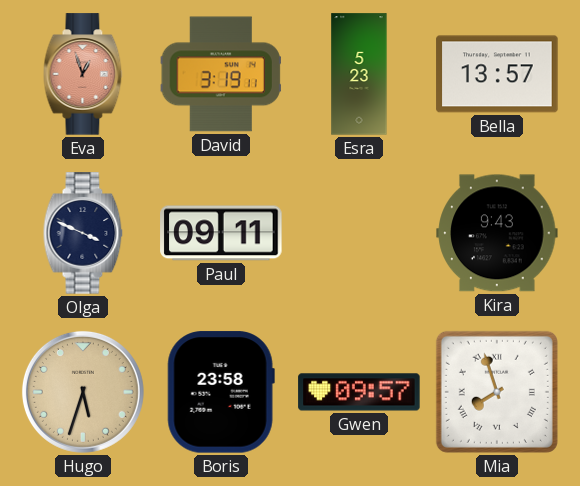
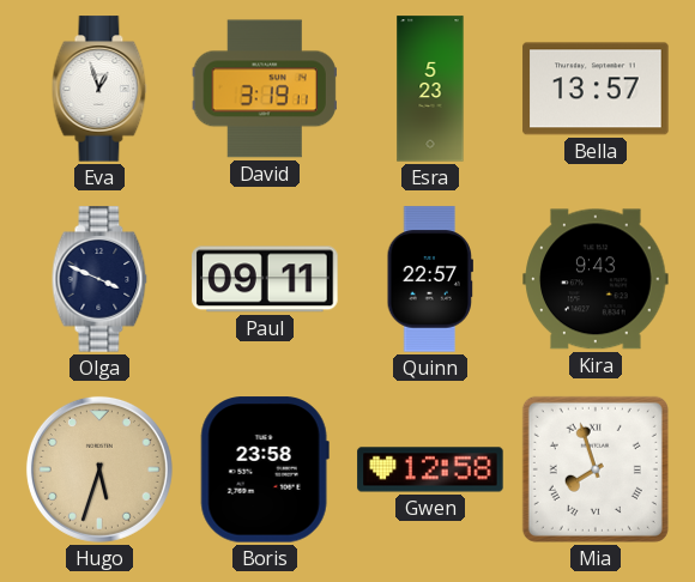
Eva dial: salmon -> white
Quinn: none -> 22:57
Gwen: 09:57 -> 12:58
